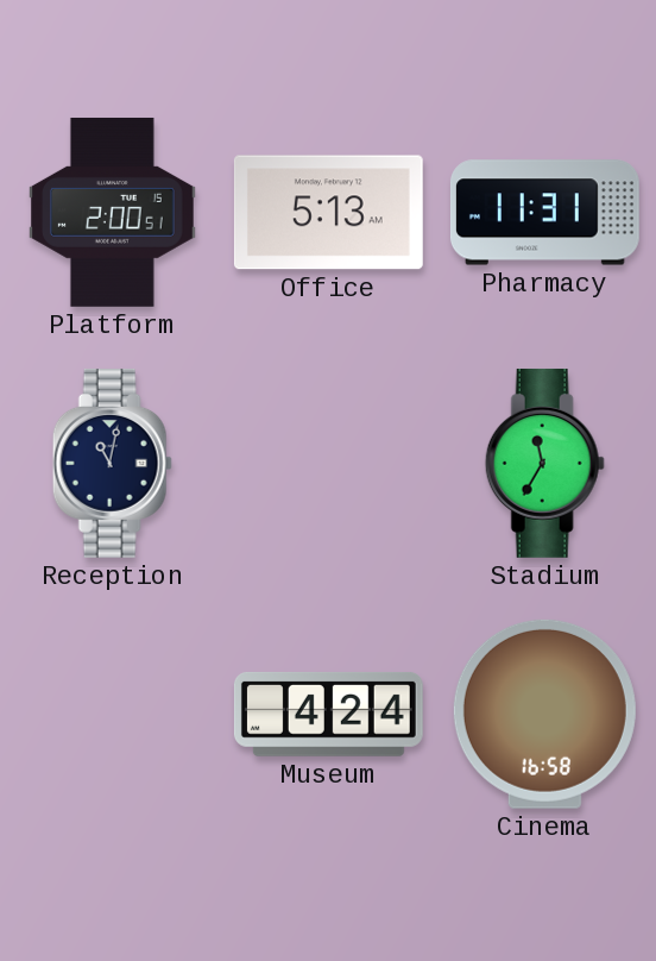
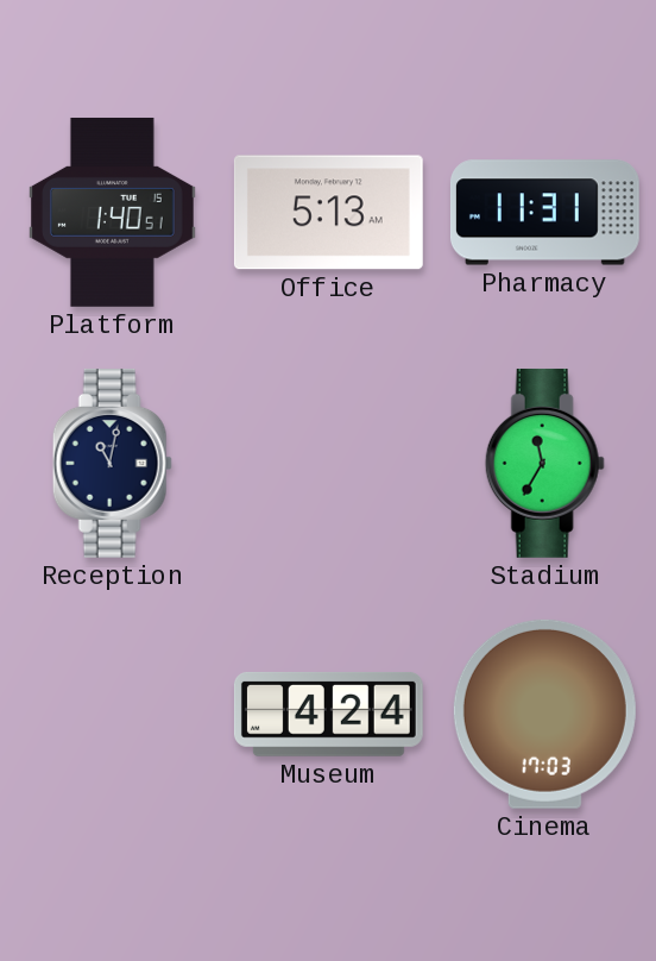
Platform: 2:00 -> 1:40
Cinema: 16:58 -> 17:03
